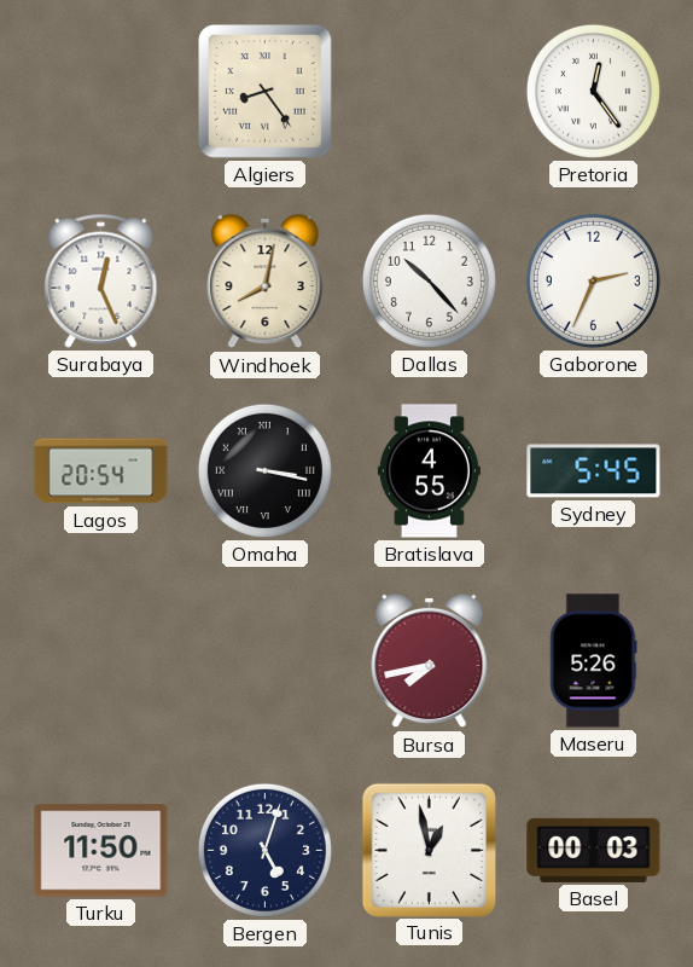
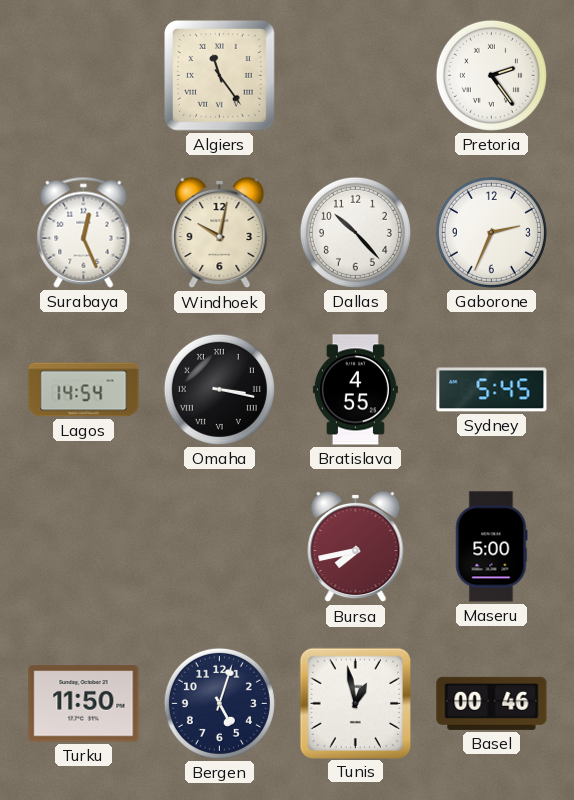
Algiers: 8:24 -> 11:24
Pretoria: 12:24 -> 2:24
Windhoek: 8:02 -> 10:02
Lagos: 20:54 -> 14:54
Maseru: 5:26 -> 5:00
Basel: 00:03 -> 00:46
